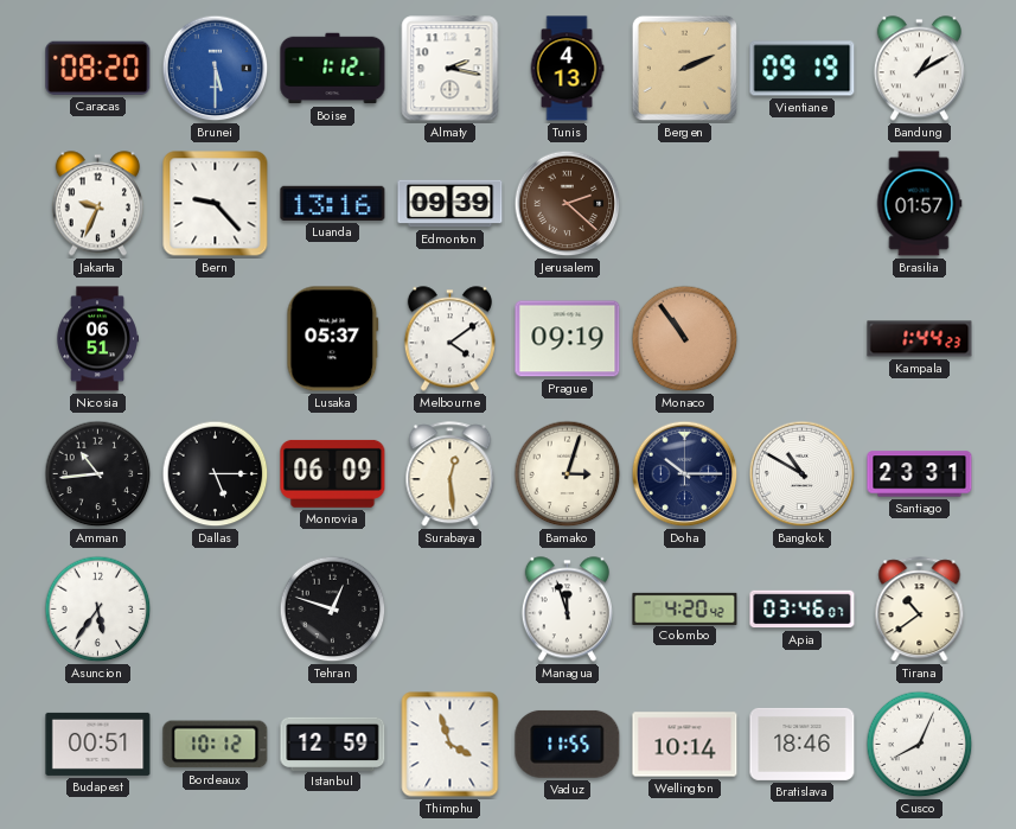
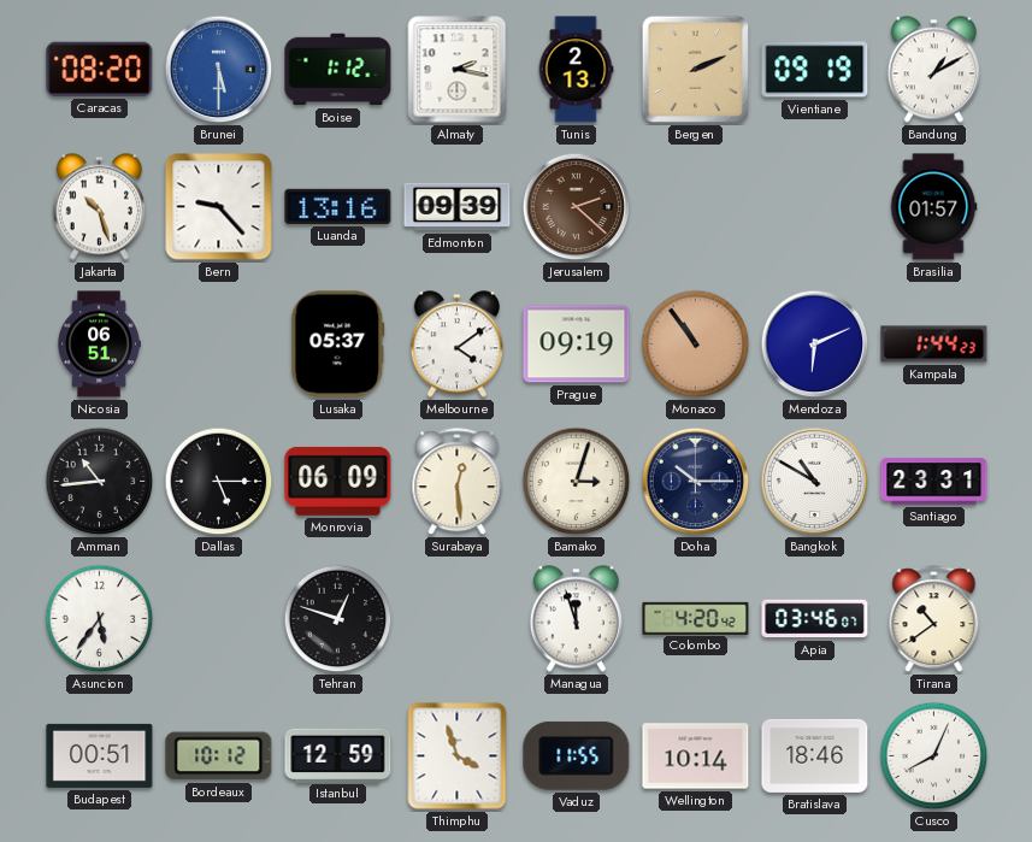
Tunis: 4:13 -> 2:13
Jakarta: 9:34 -> 10:27
Mendoza: none -> 6:11
